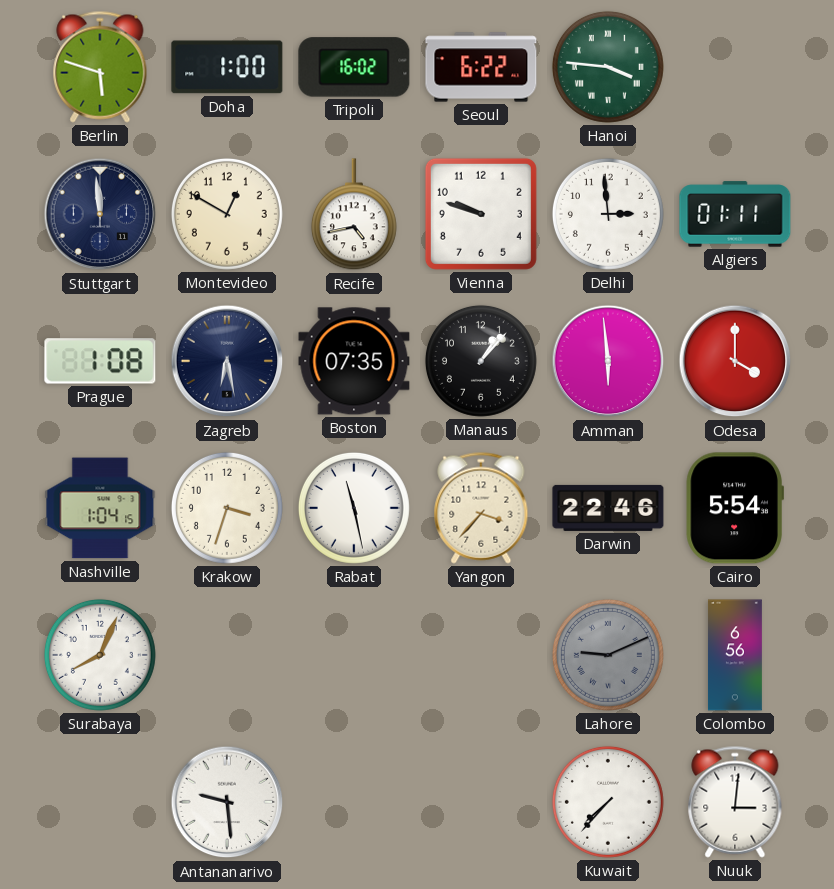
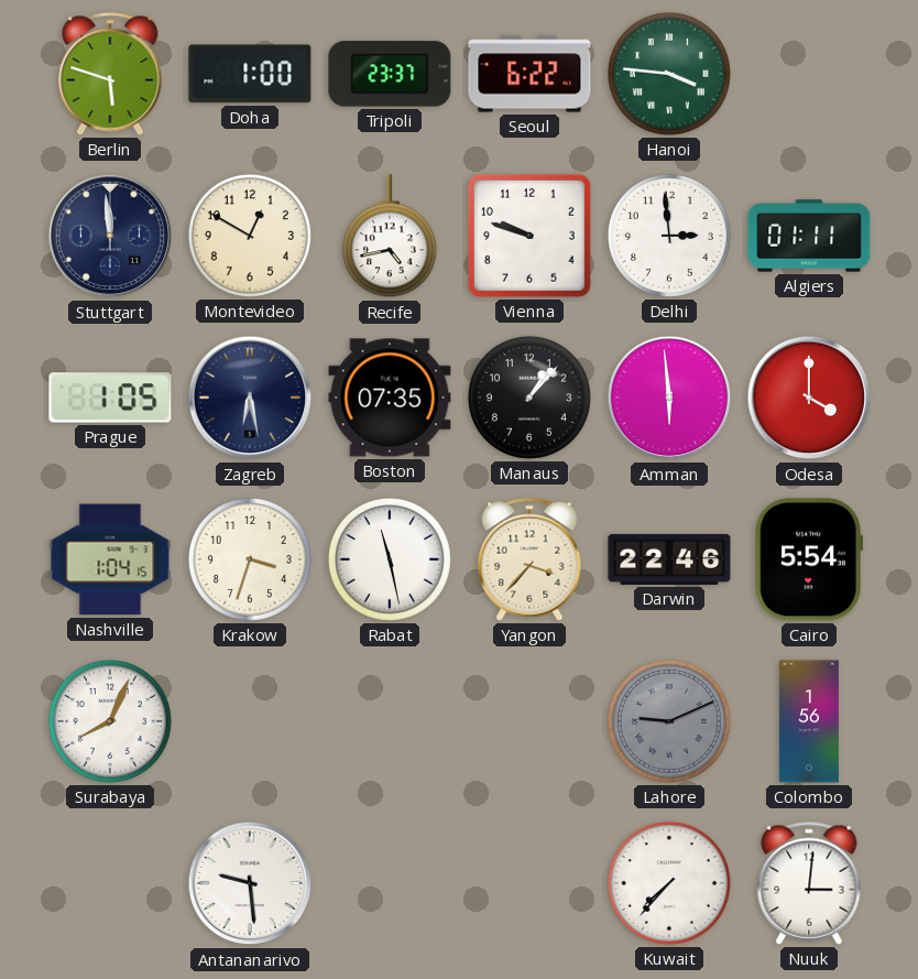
Tripoli: 16:02 -> 23:37
Prague: 1:08 -> 1:05
Colombo: 6:56 -> 1:56
